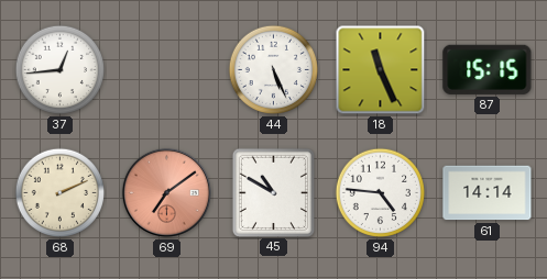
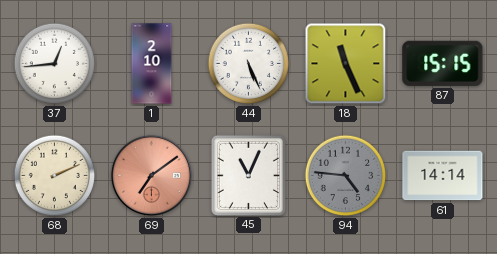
1: none -> 2:10
45: 10:50 -> 11:04
94 dial: white -> grey
